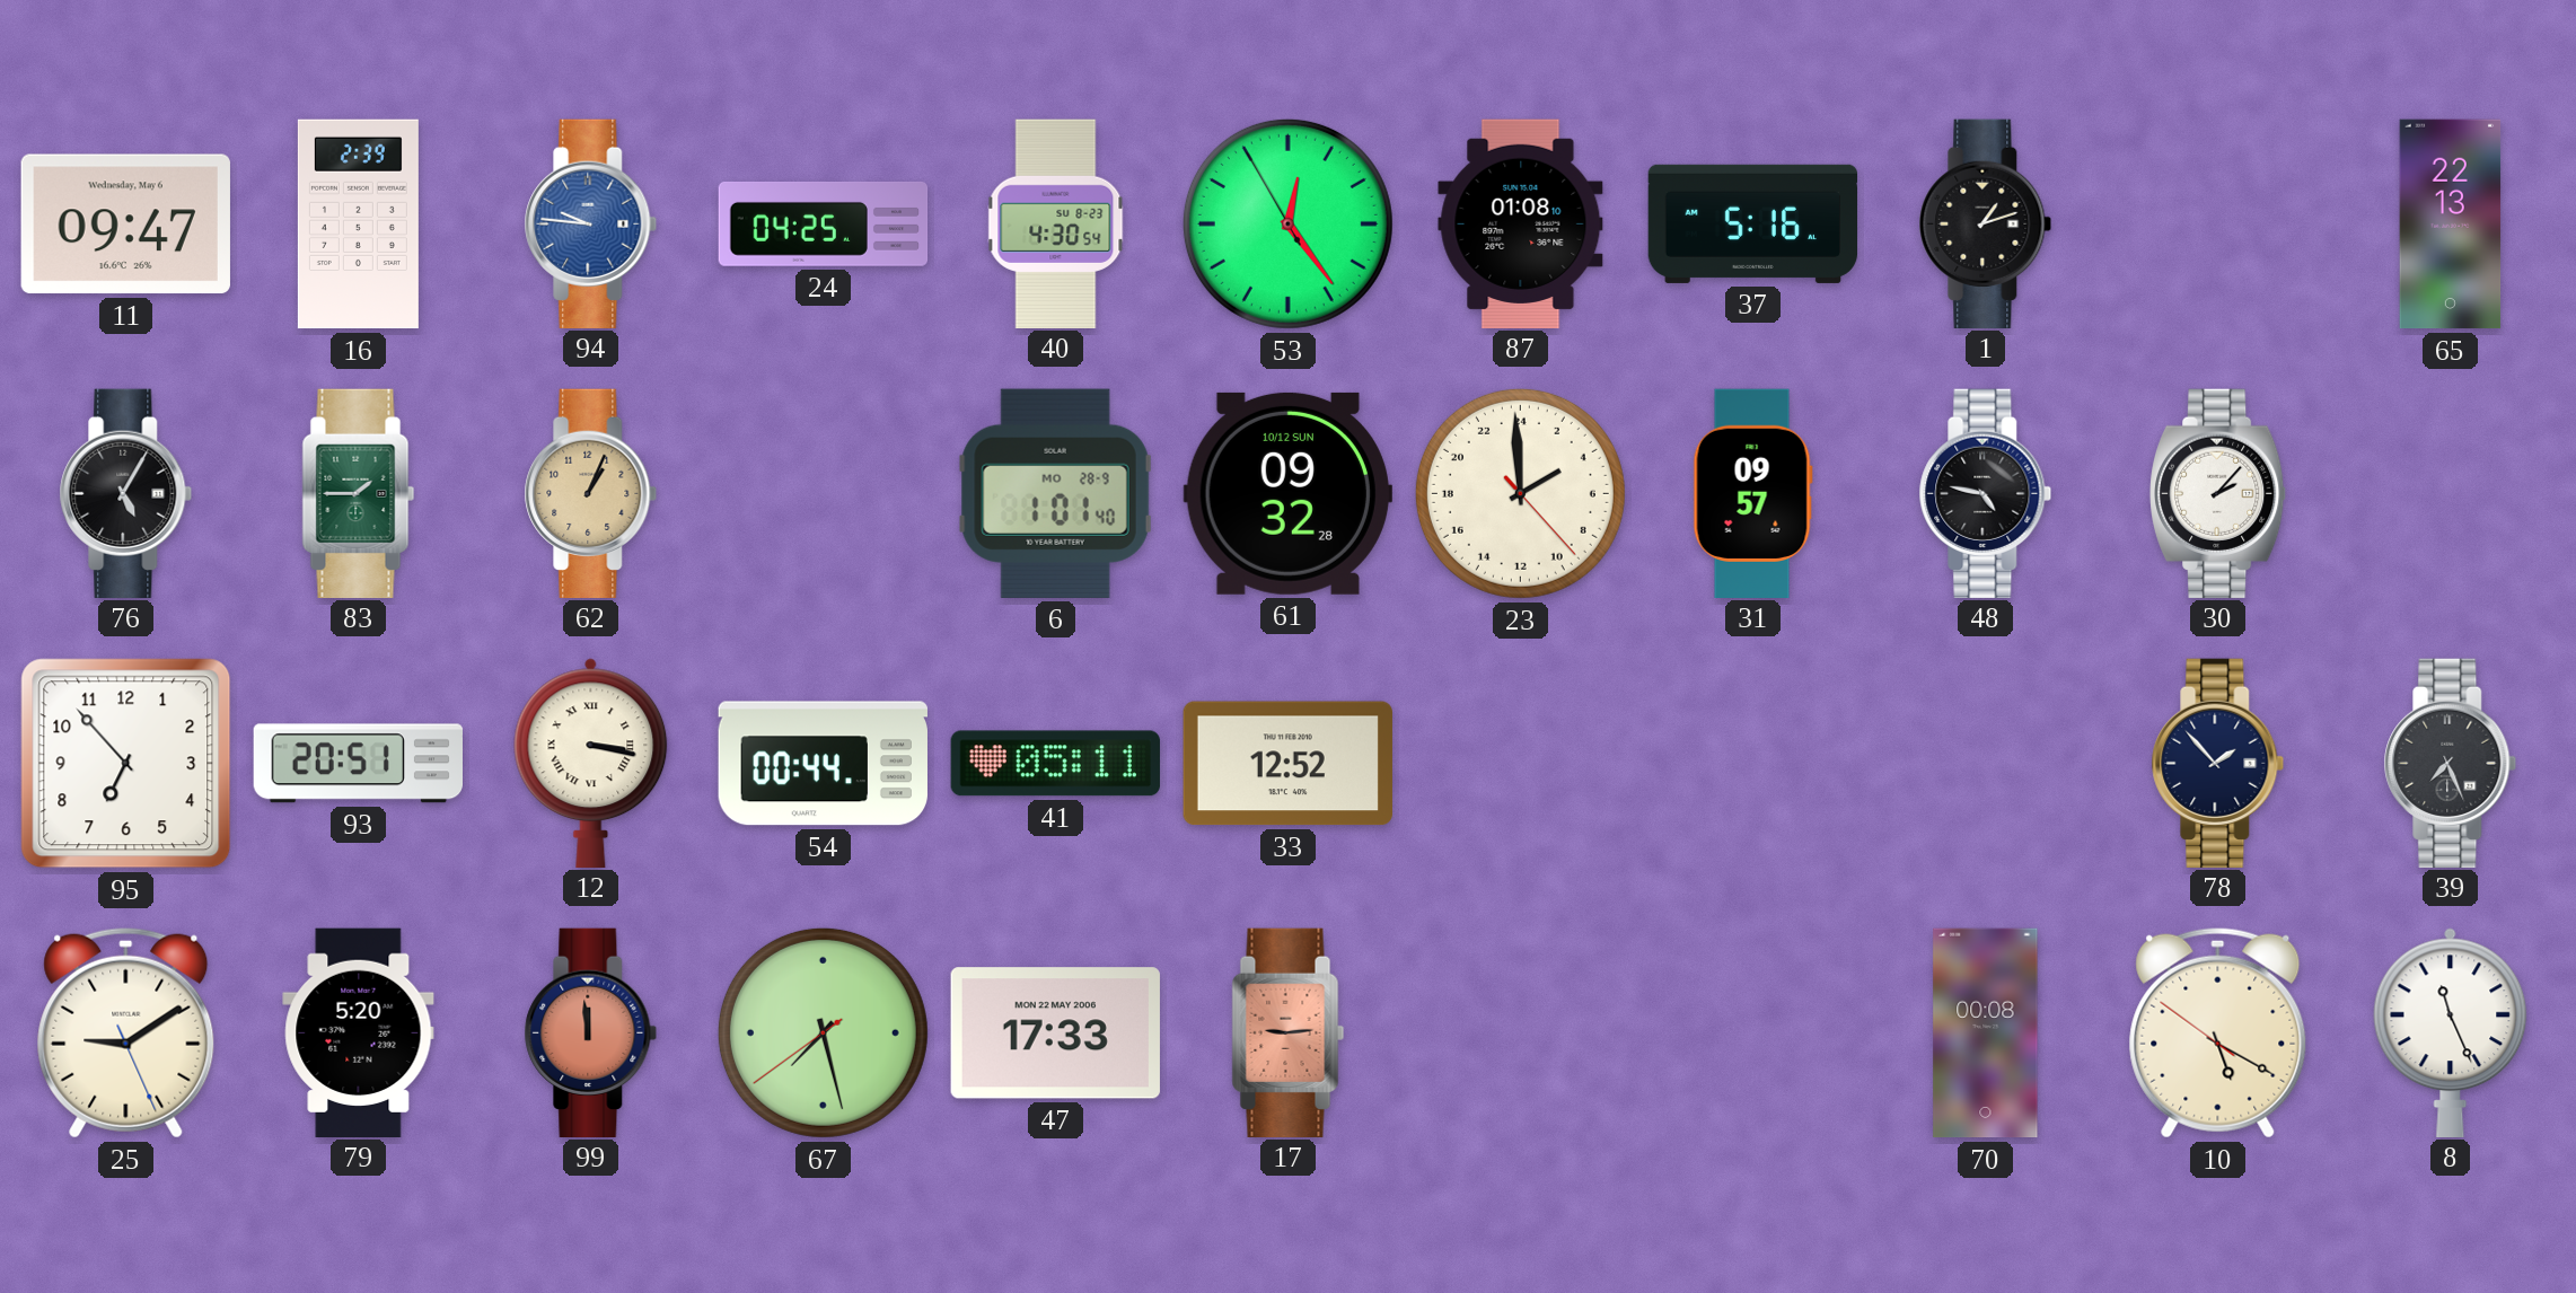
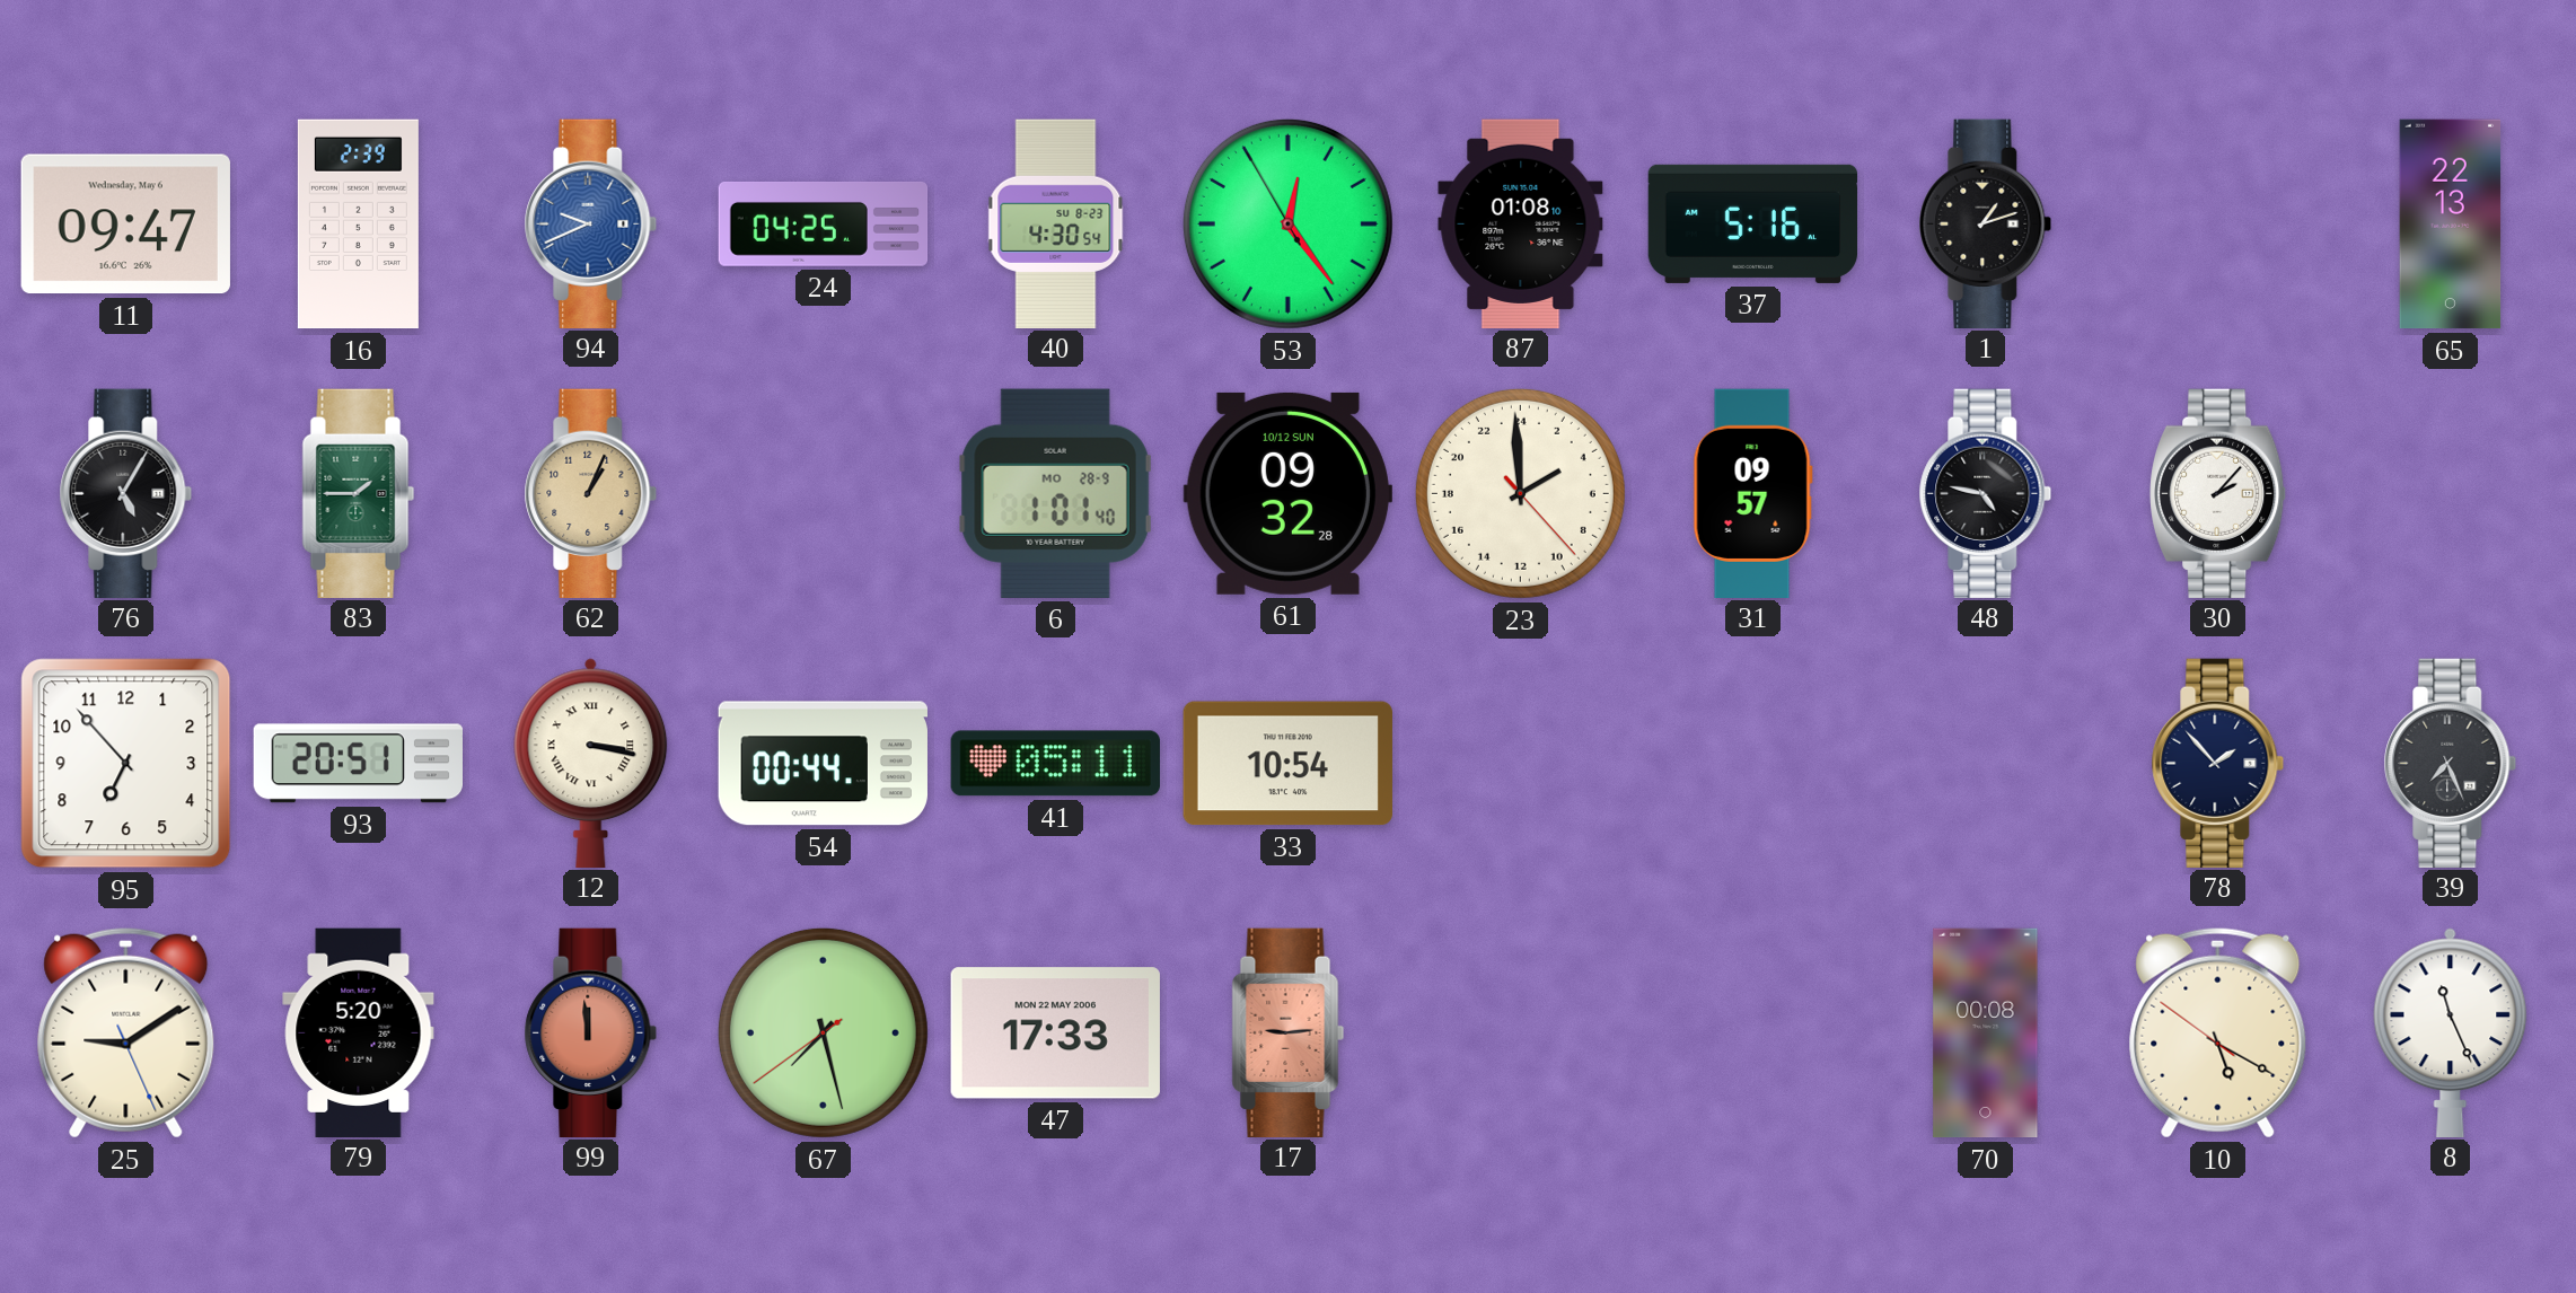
94: 9:46 -> 9:41
33: 12:52 -> 10:54
